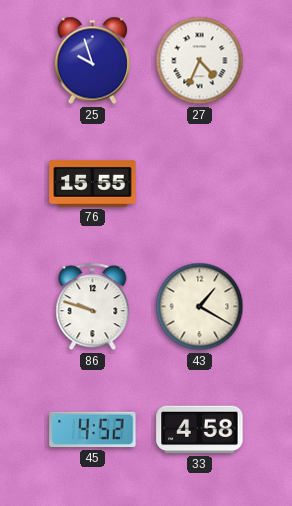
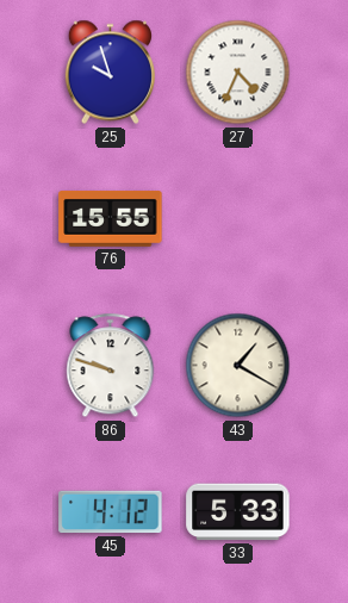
45: 4:52 -> 4:12
33: 4:58 -> 5:33
